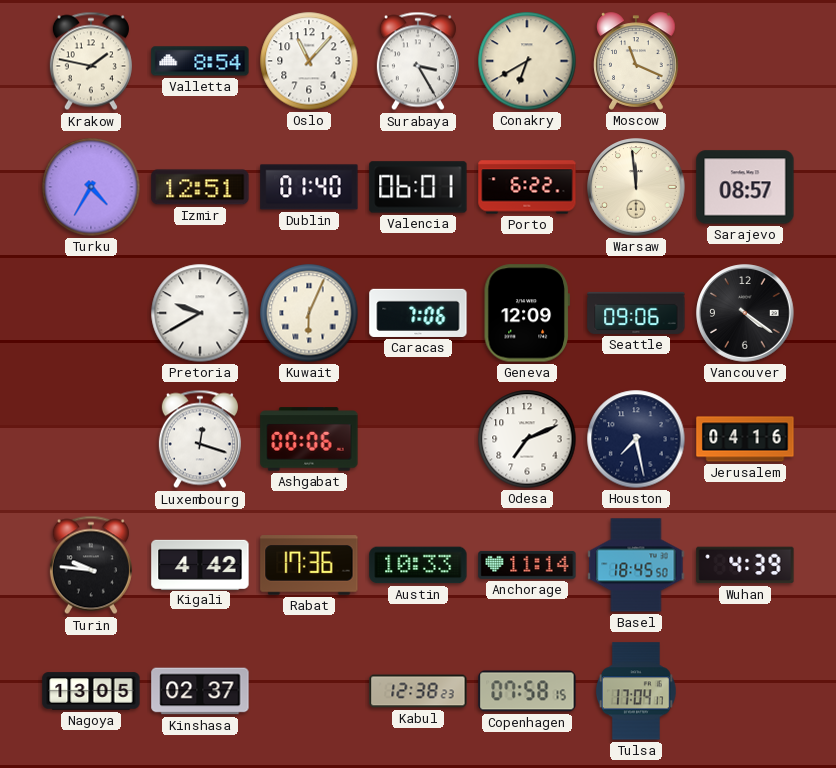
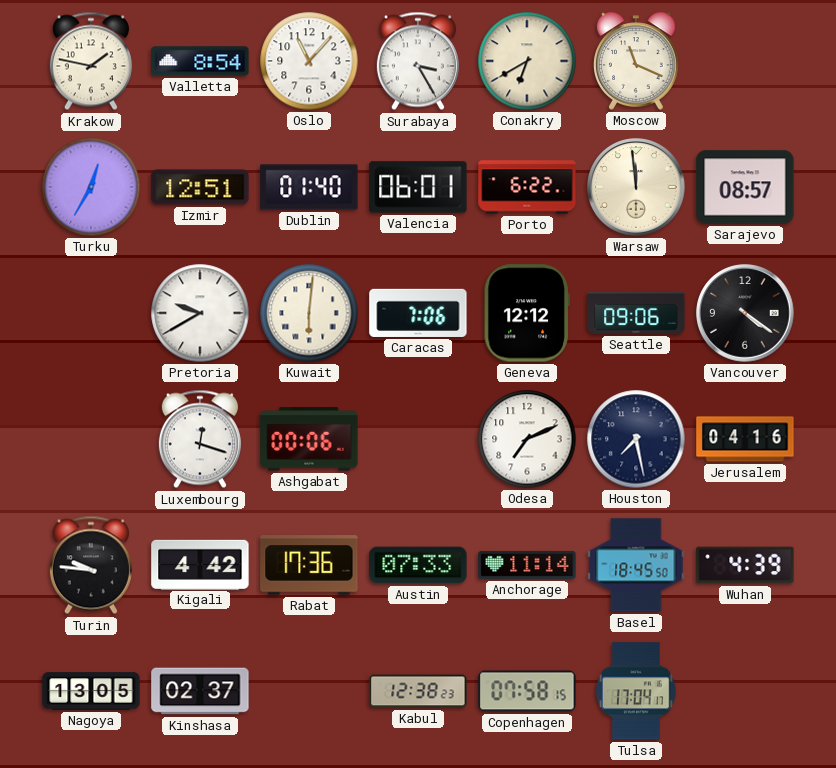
Turku: 4:35 -> 12:35
Kuwait: 6:04 -> 6:01
Geneva: 12:09 -> 12:12
Austin: 10:33 -> 07:33
